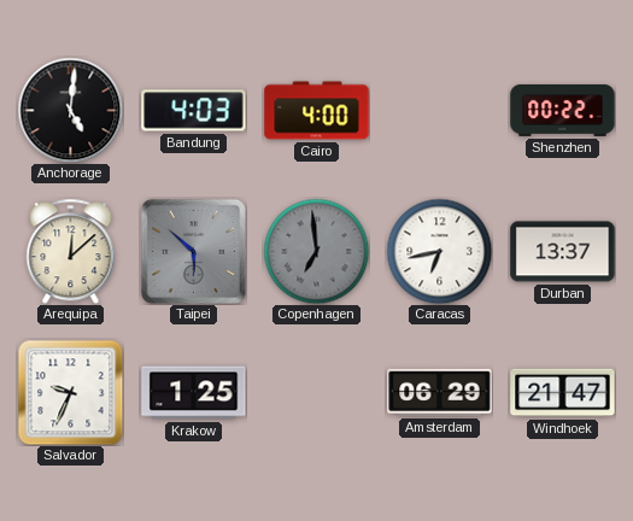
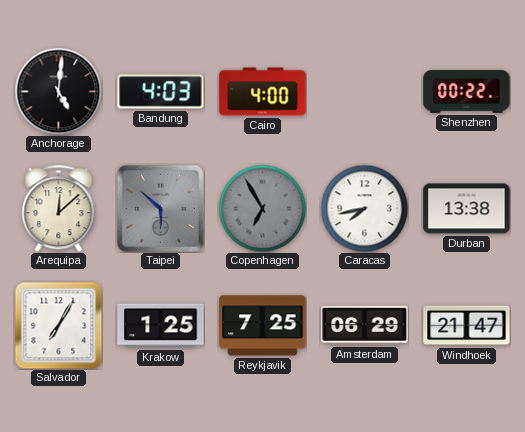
Copenhagen: 6:59 -> 6:55
Caracas: 6:43 -> 7:43
Durban: 13:37 -> 13:38
Salvador: 9:34 -> 7:05
Reykjavik: none -> 7:25
